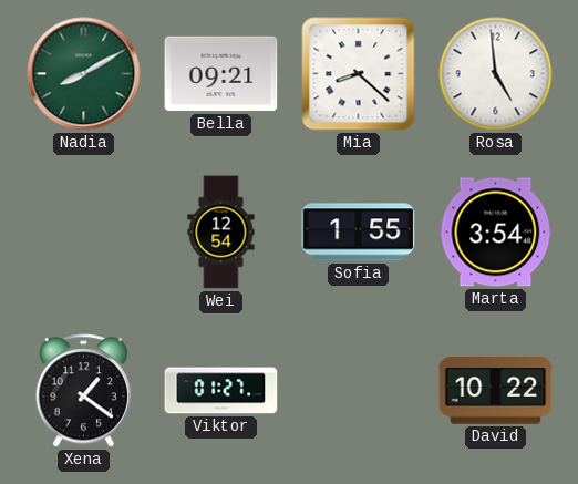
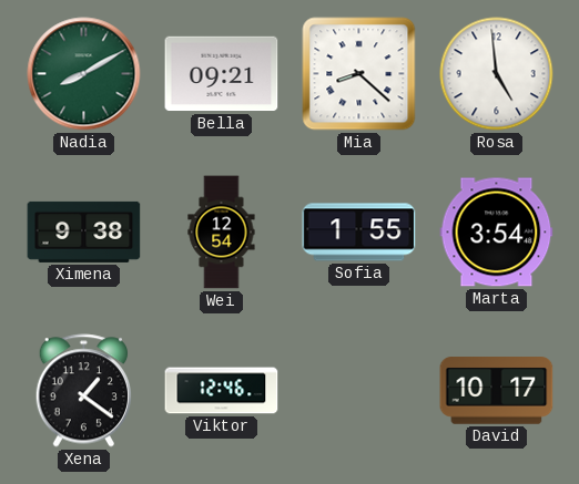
Ximena: none -> 9:38
Viktor: 01:27 -> 12:46
David: 10:22 -> 10:17
